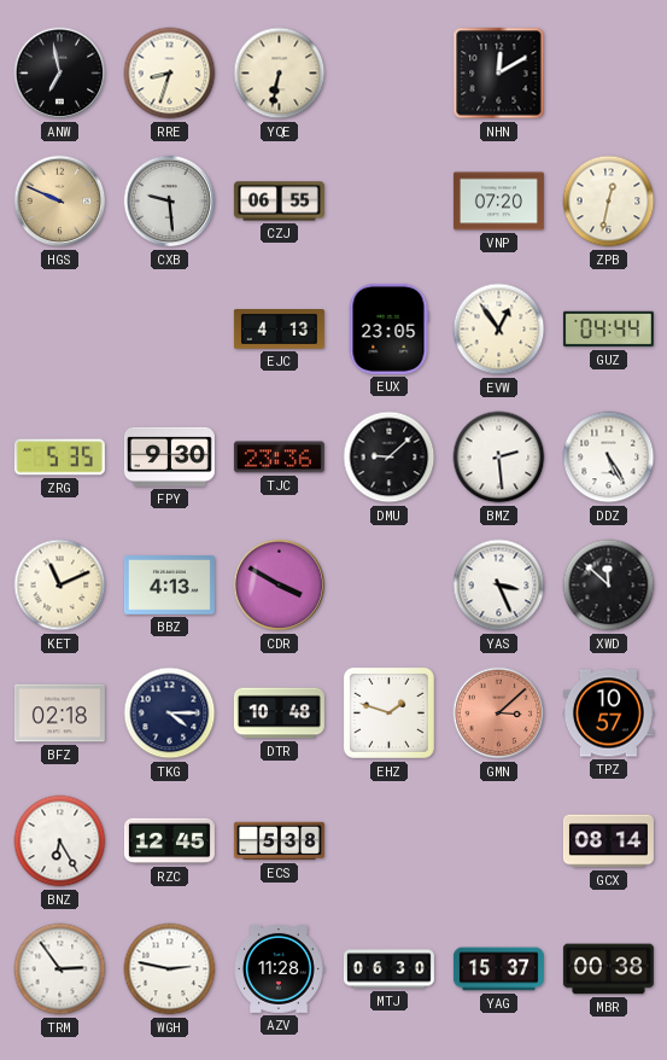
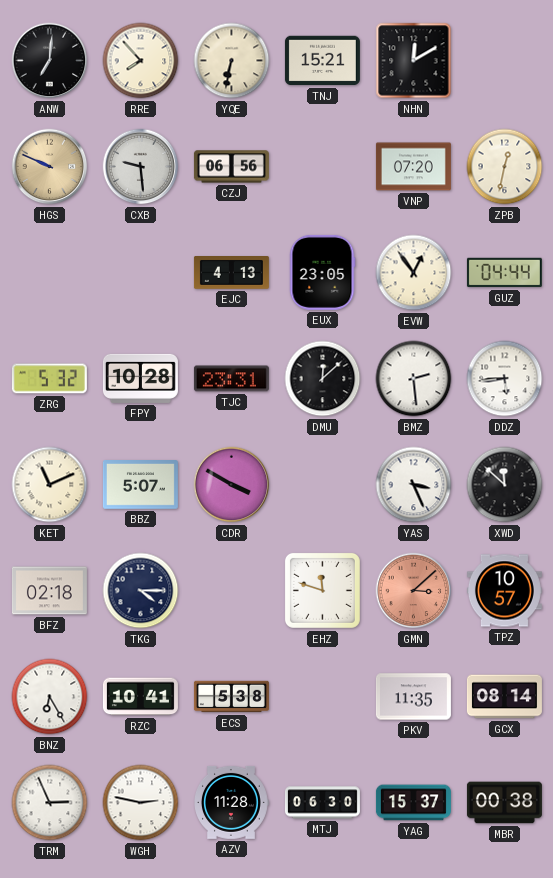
ANW: 6:58 -> 7:01
RRE: 8:33 -> 7:53
TNJ: none -> 15:21
CZJ: 06:55 -> 06:56
ZRG: 5:35 -> 5:32
FPY: 9:30 -> 10:28
TJC: 23:36 -> 23:31
DMU: 9:08 -> 12:08
DDZ: 5:25 -> 5:44
BBZ: 4:13 -> 5:07
DTR: 10:48 -> none
EHZ: 1:48 -> 11:48
RZC: 12:45 -> 10:41
PKV: none -> 11:35
TRM: 2:54 -> 2:56
